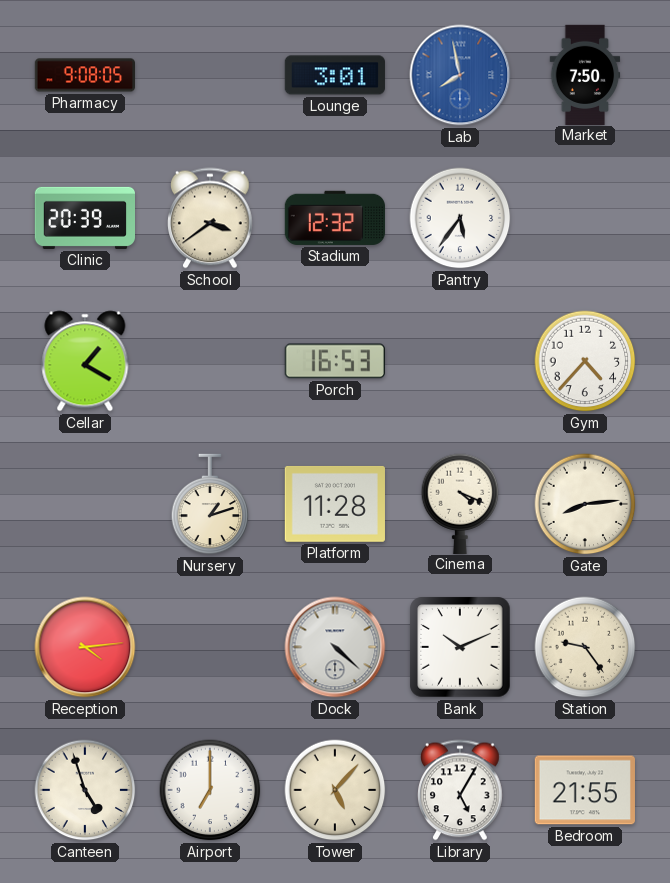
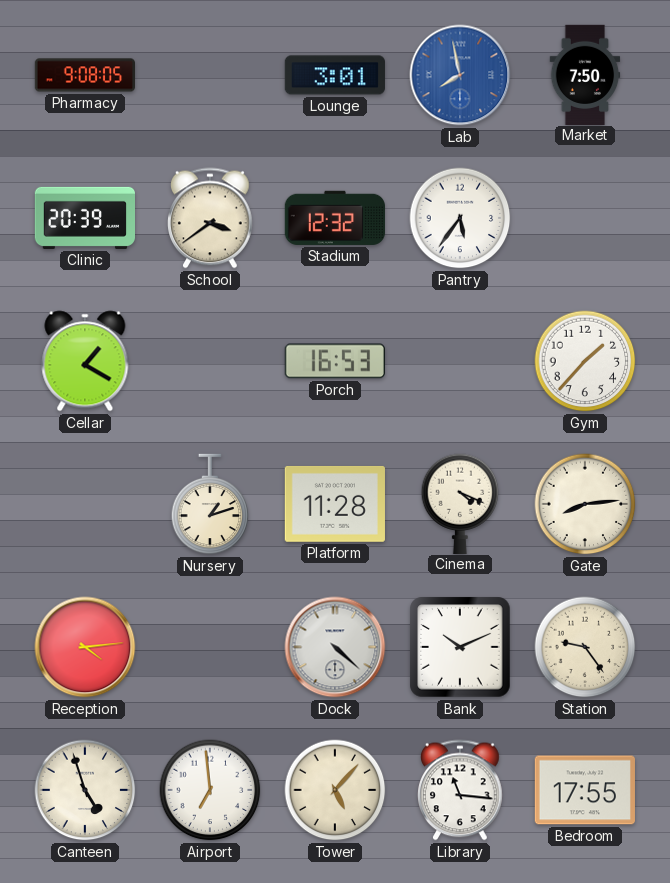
Gym: 4:37 -> 1:37
Airport: 7:00 -> 6:59
Library: 5:05 -> 11:16
Bedroom: 21:55 -> 17:55
